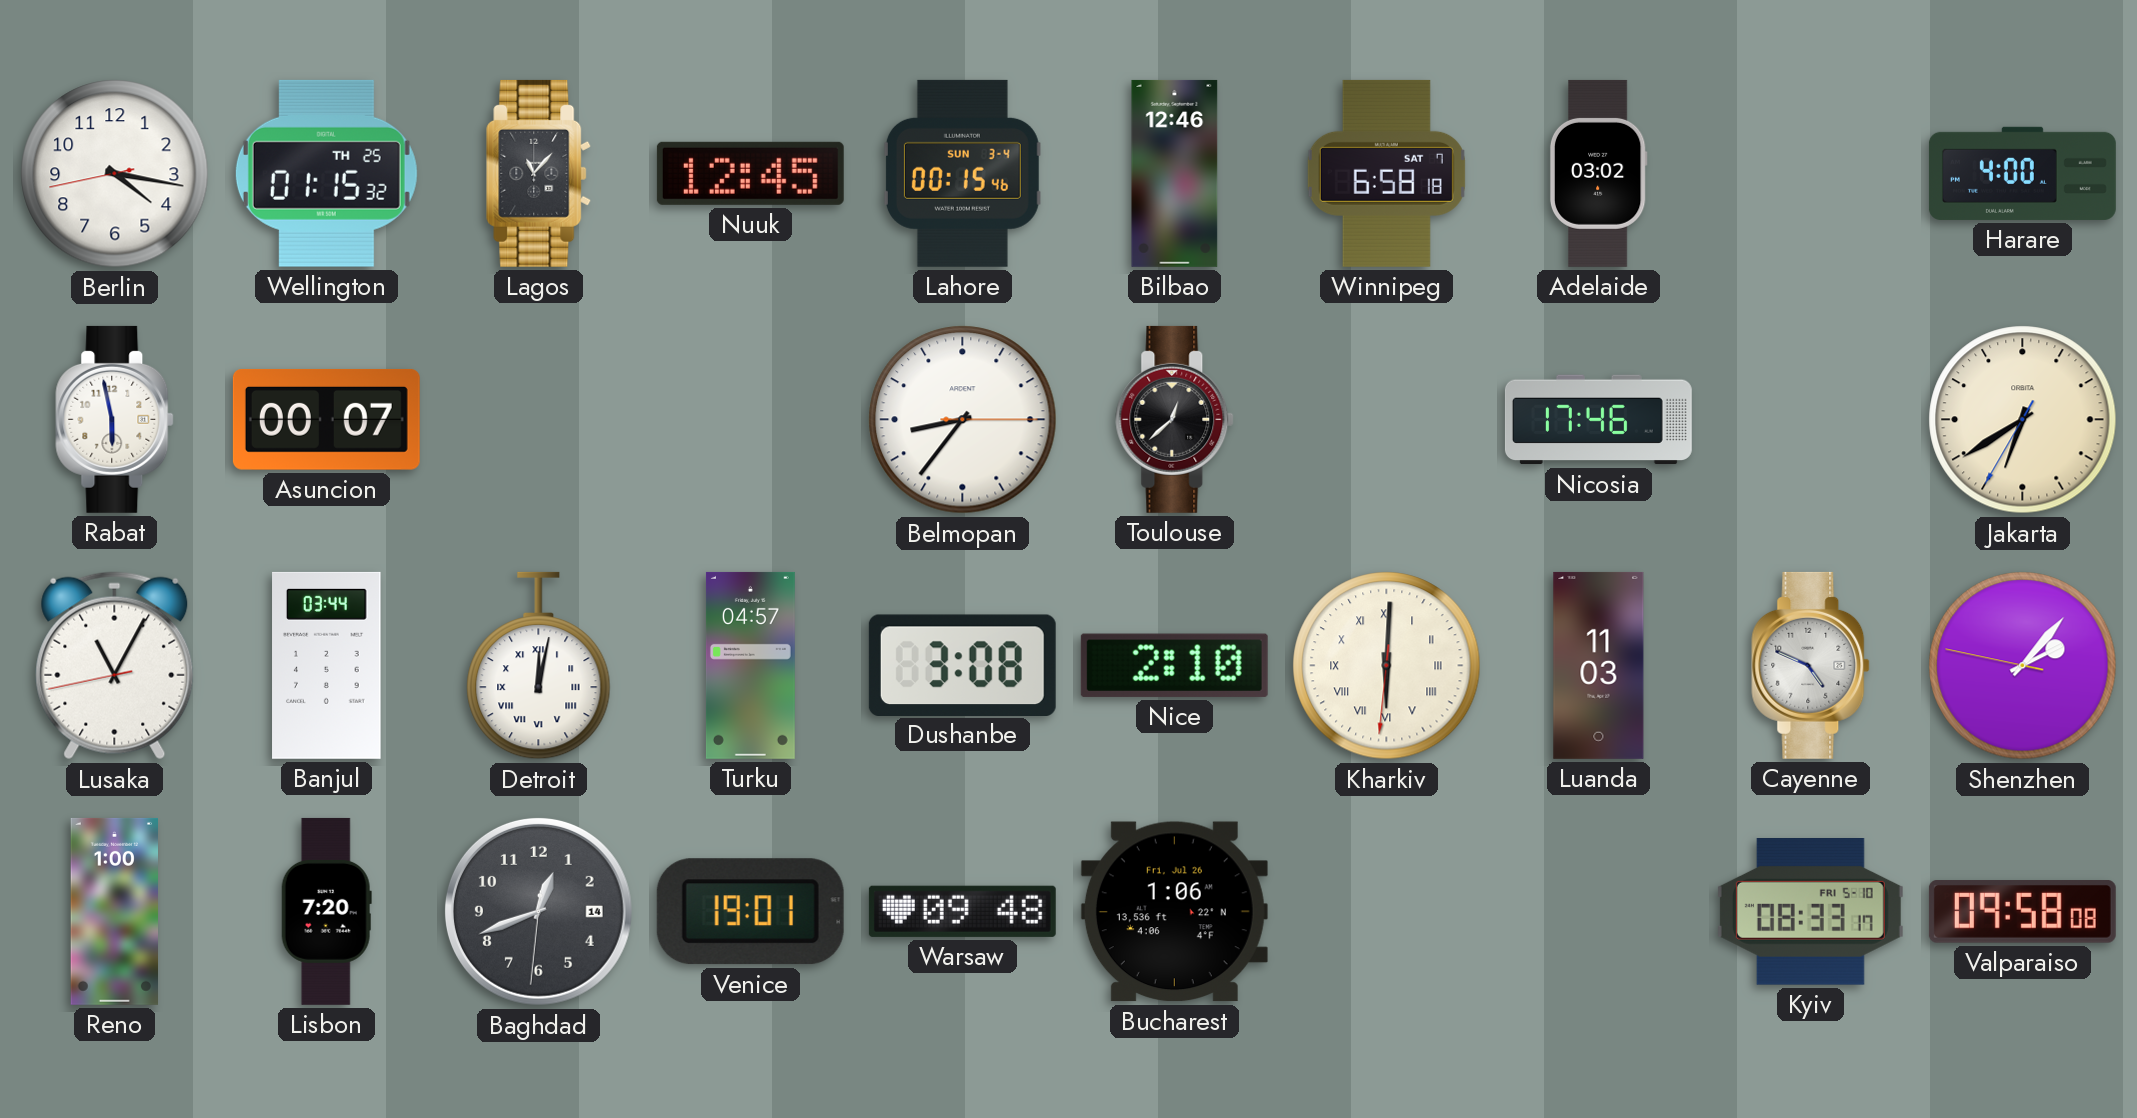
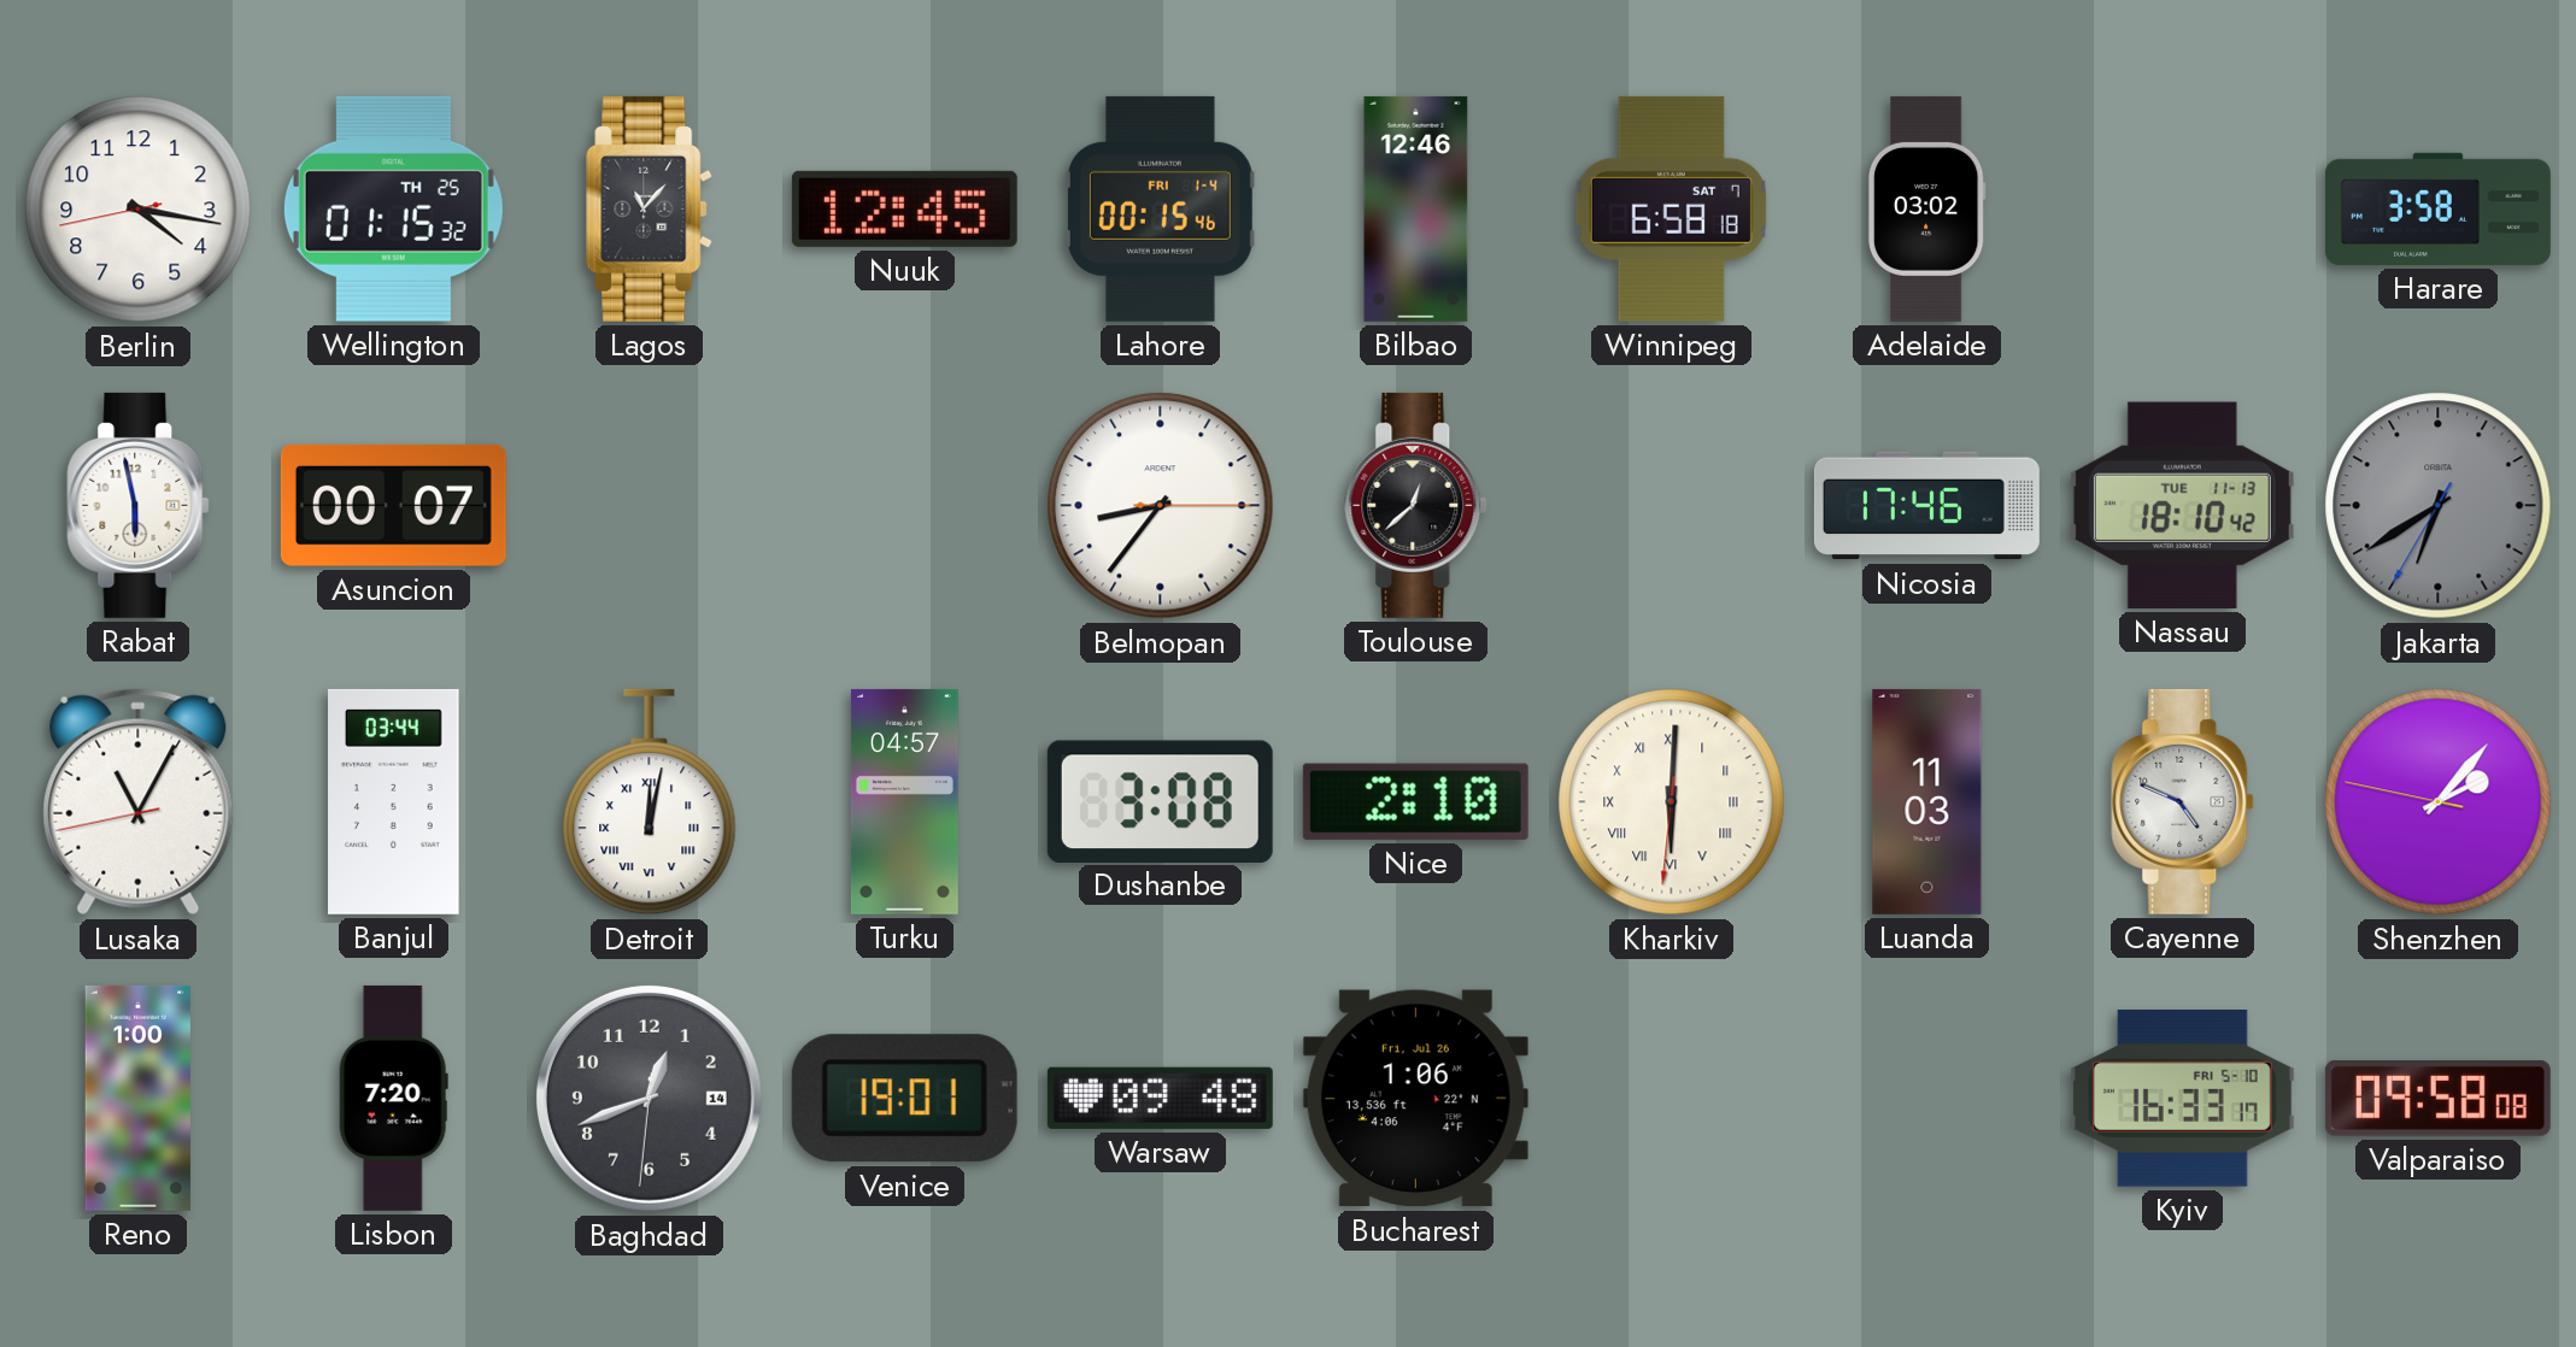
Lahore date: SUN 3-4 -> FRI 1-4
Harare: 4:00 -> 3:58
Nassau: none -> 18:10
Jakarta dial: cream -> grey
Kyiv: 08:33 -> 16:33
